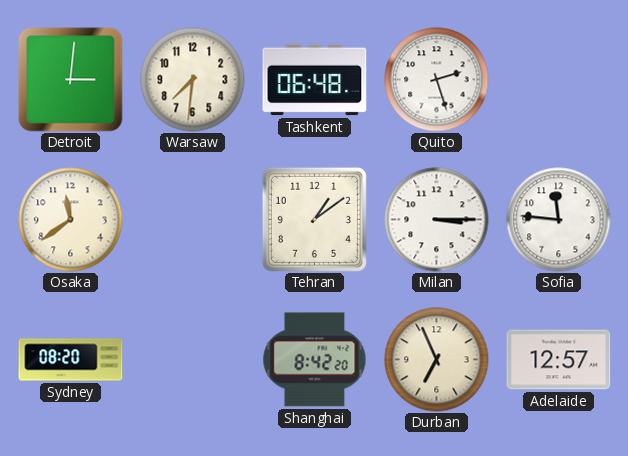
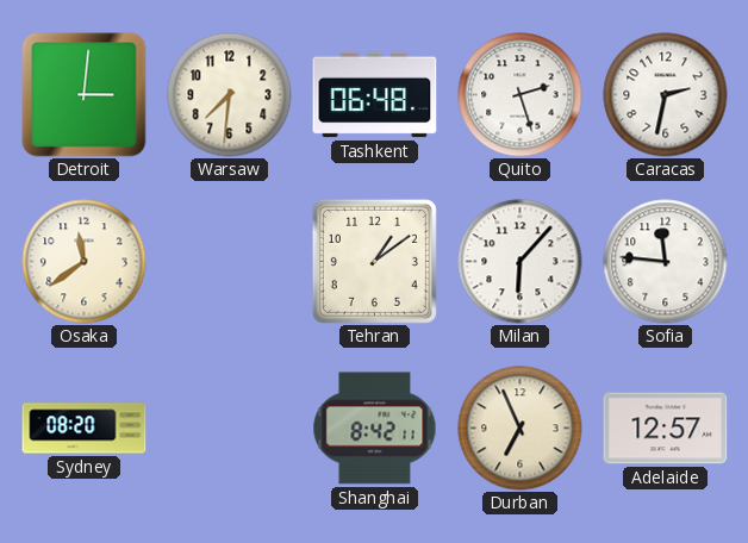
Caracas: none -> 2:32
Milan: 3:15 -> 6:07
Shanghai: 8:42:20 -> 8:42:11
